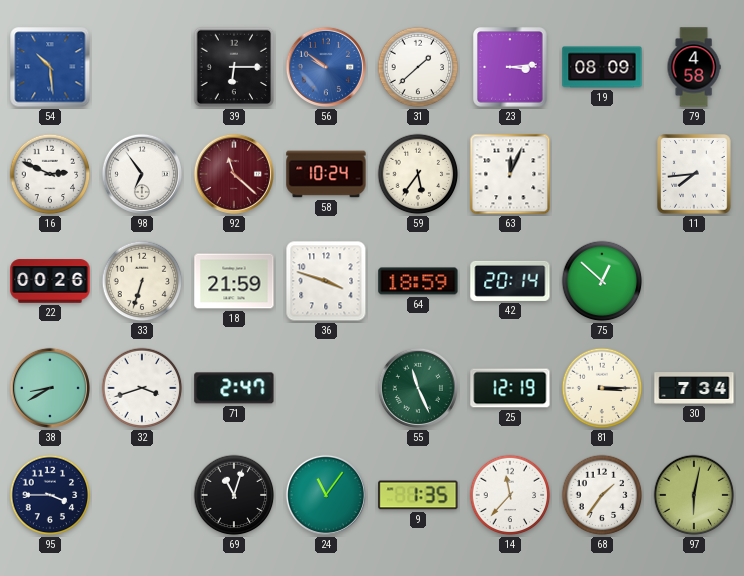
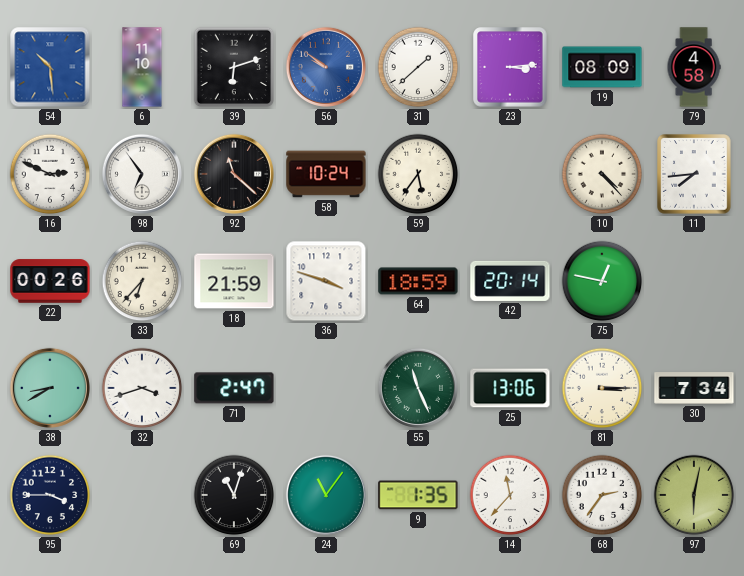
6: none -> 11:10
39: 6:15 -> 6:12
92 dial: burgundy -> black
63: 12:04 -> none
10: none -> 4:23
33: 6:33 -> 6:37
75: 12:52 -> 12:47
25: 12:19 -> 13:06
68: 1:36 -> 2:36
